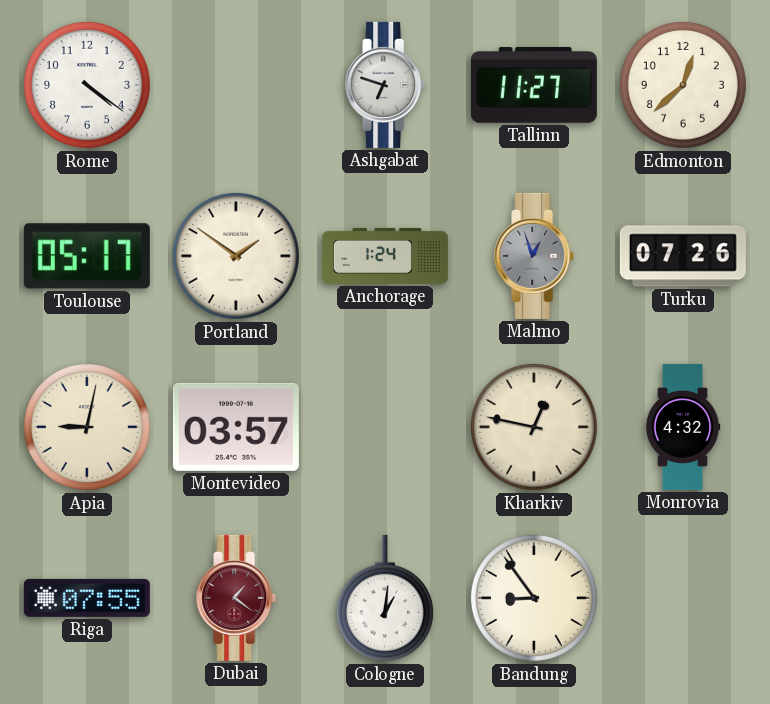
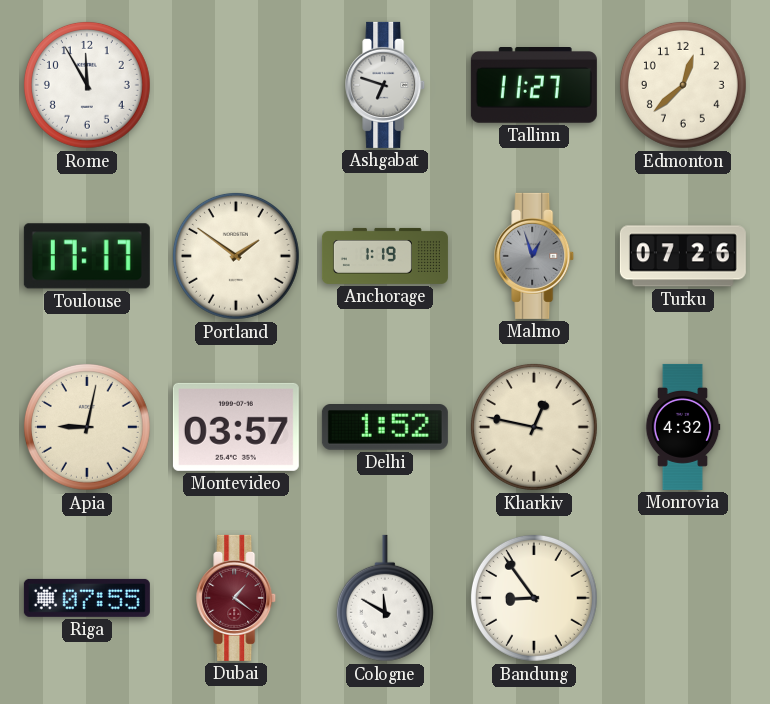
Rome: 4:21 -> 11:55
Toulouse: 05:17 -> 17:17
Anchorage: 1:24 -> 1:19
Delhi: none -> 1:52
Cologne: 1:01 -> 11:50
